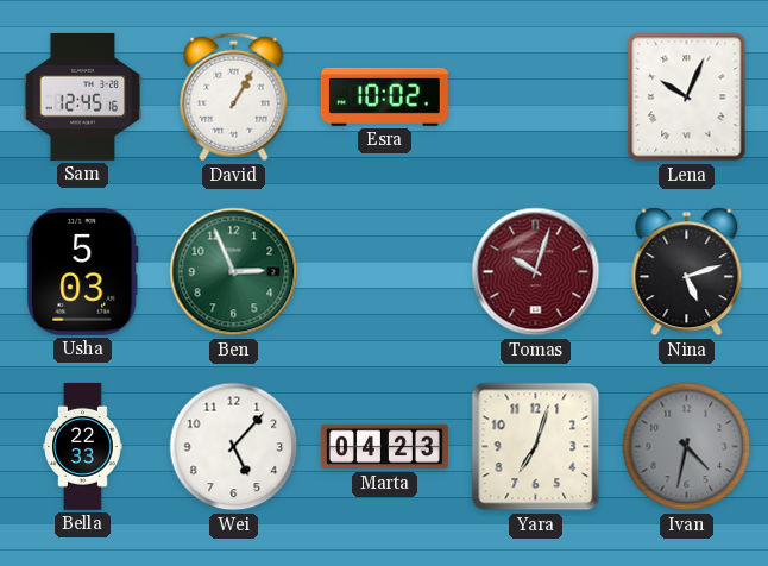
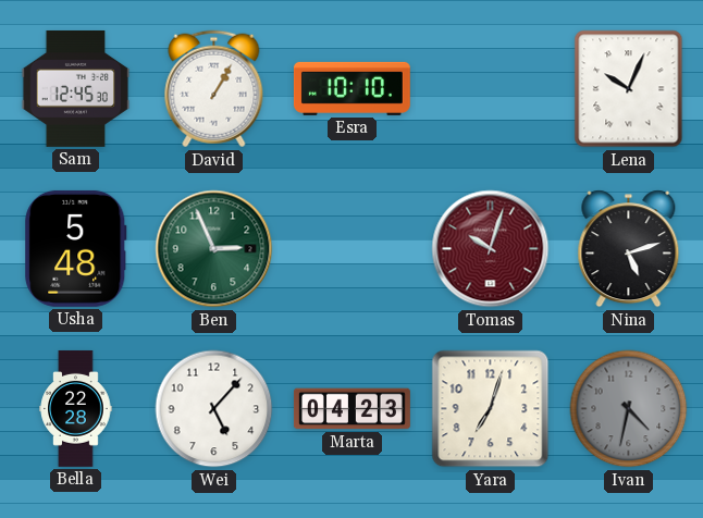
Sam: 12:45:16 -> 12:45:30
Esra: 10:02 -> 10:10
Usha: 5:03 -> 5:48
Bella: 22:33 -> 22:28
